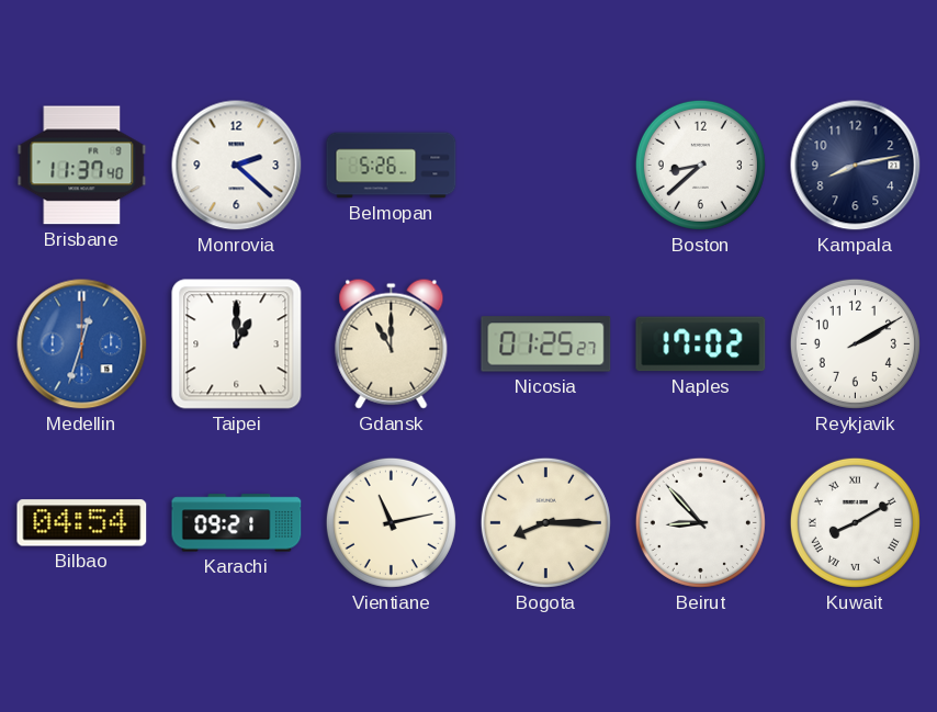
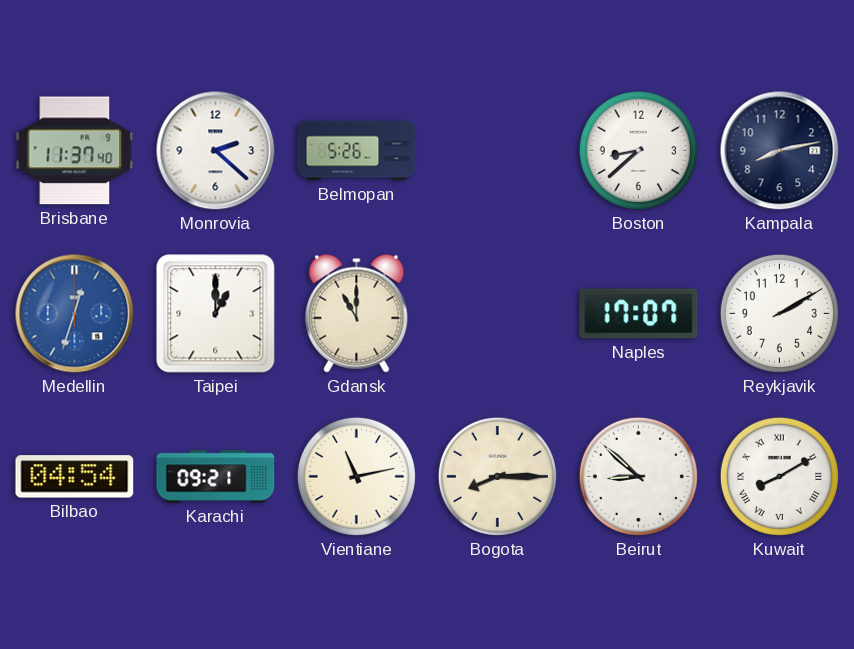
Nicosia: 01:25 -> none
Naples: 17:02 -> 17:07
Beirut: 8:53 -> 8:52
